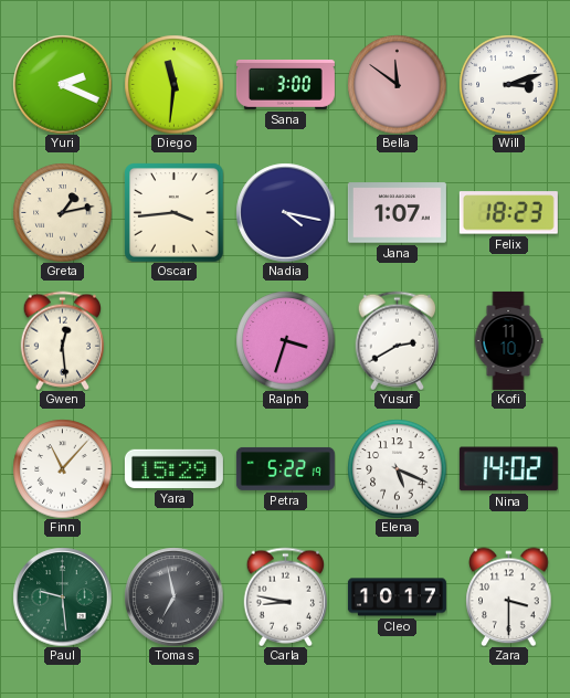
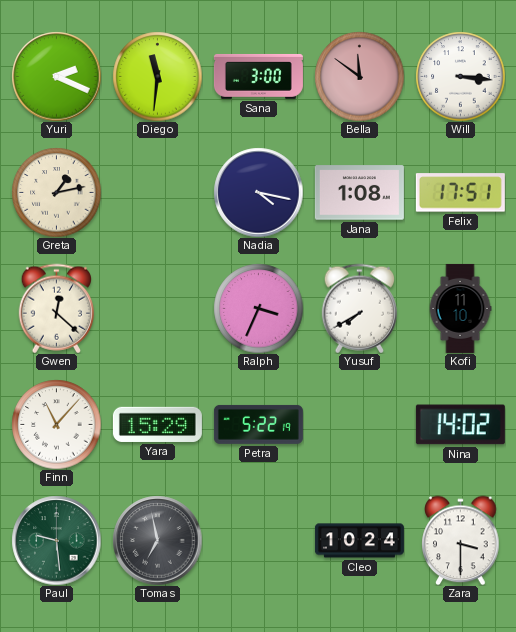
Will: 3:12 -> 3:16
Oscar: 3:44 -> none
Jana: 1:07 -> 1:08
Felix: 18:23 -> 17:51
Gwen: 12:29 -> 12:22
Ralph: 3:33 -> 3:34
Yusuf: 2:40 -> 7:40
Elena: 5:19 -> none
Carla: 8:47 -> none
Cleo: 10:17 -> 10:24
